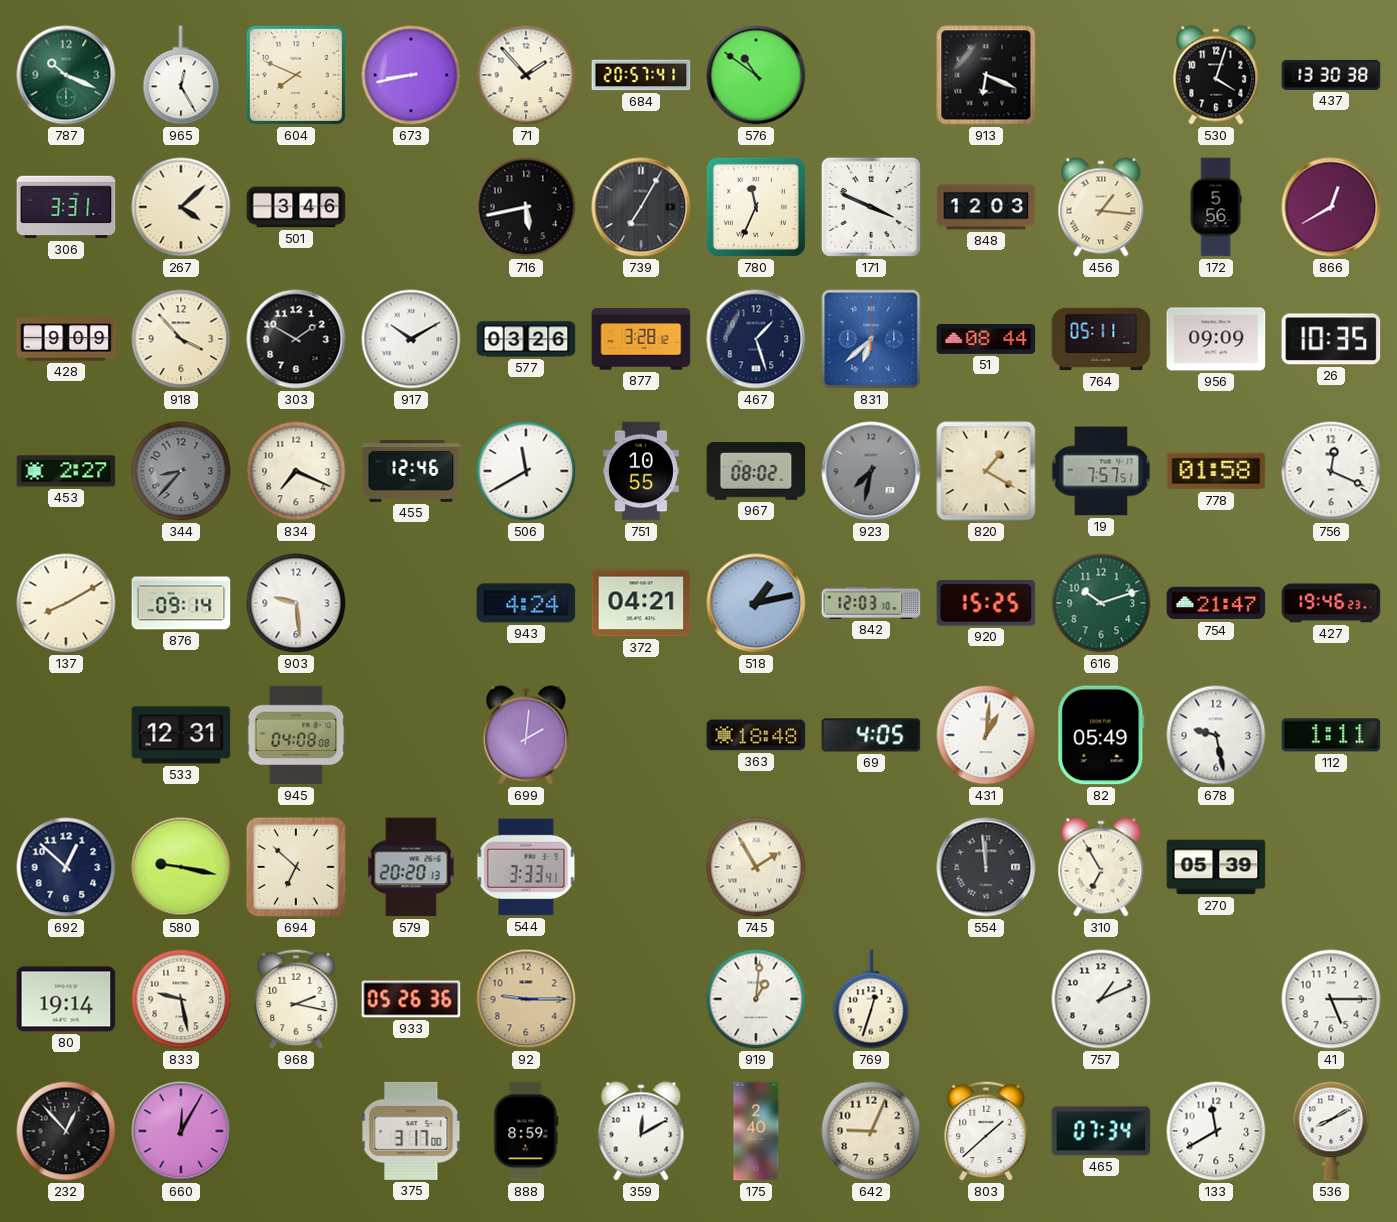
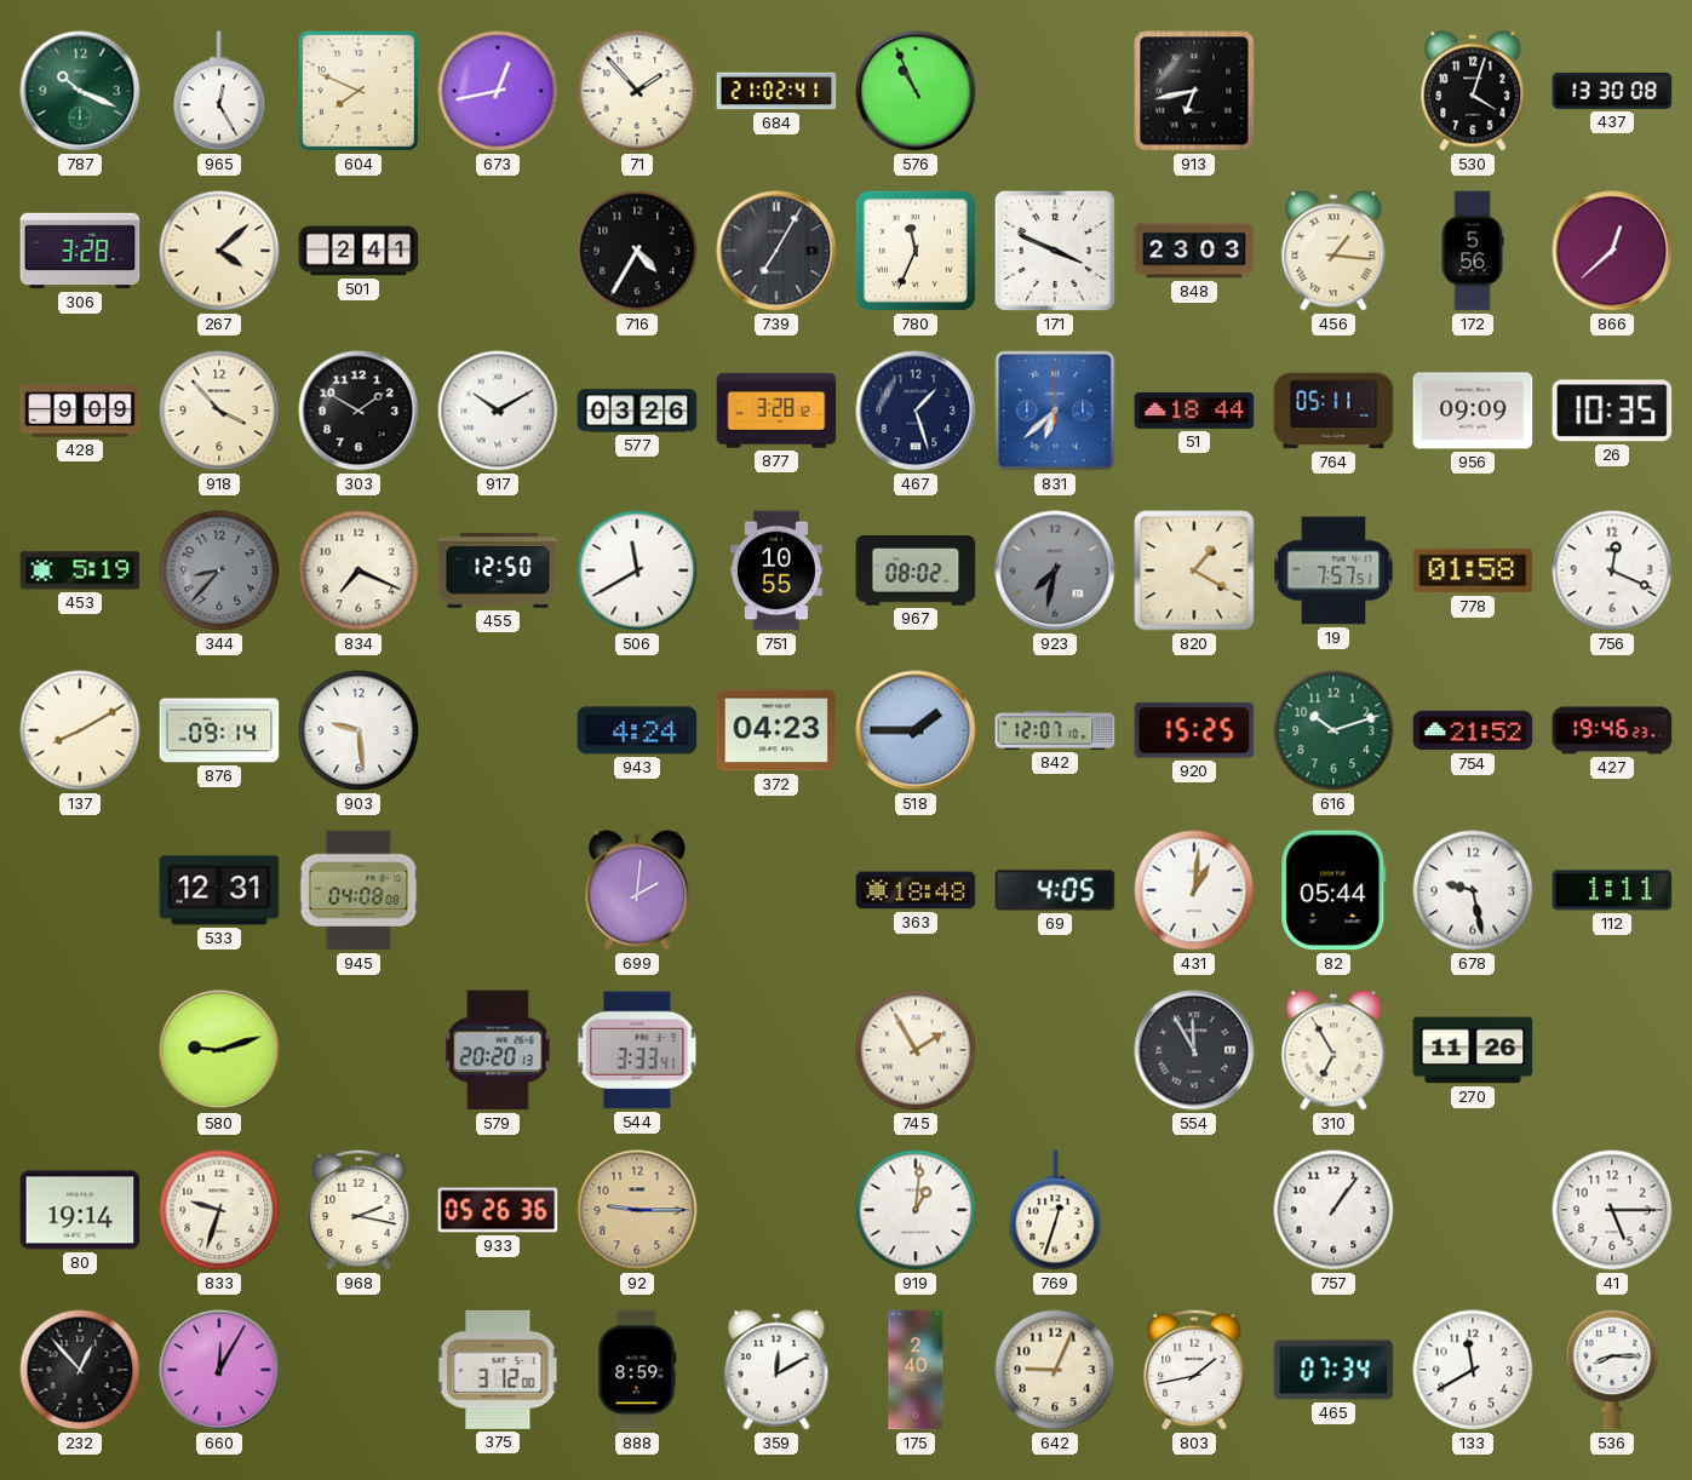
673: 8:43 -> 12:43
684: 20:57 -> 21:02
576: 10:51 -> 10:56
913: 6:19 -> 6:43
437: 13:30:38 -> 13:30:08
306: 3:31 -> 3:28
501: 3:46 -> 2:41
716: 5:43 -> 4:35
848: 12:03 -> 23:03
866: 12:40 -> 12:38
51: 08:44 -> 18:44
453: 2:27 -> 5:19
455: 12:46 -> 12:50
372: 04:21 -> 04:23
518: 1:13 -> 1:45
842: 12:03 -> 12:07
754: 21:47 -> 21:52
82: 05:49 -> 05:44
692: 12:52 -> none
580: 9:17 -> 9:12
694: 6:52 -> none
554: 11:59 -> 11:55
270: 05:39 -> 11:26
833: 9:28 -> 9:33
757: 1:11 -> 1:06
375: 3:17 -> 3:12
803: 1:38 -> 1:43
536: 8:10 -> 8:15
